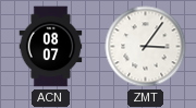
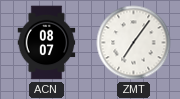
ZMT: 3:06 -> 7:06
